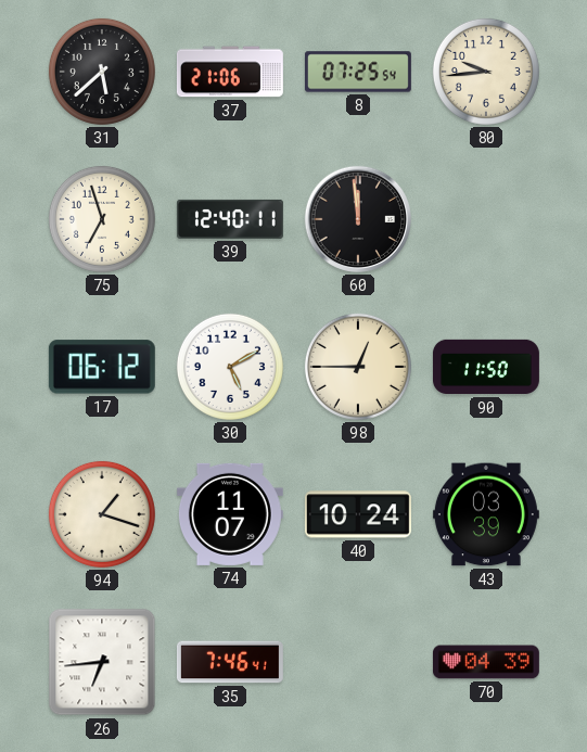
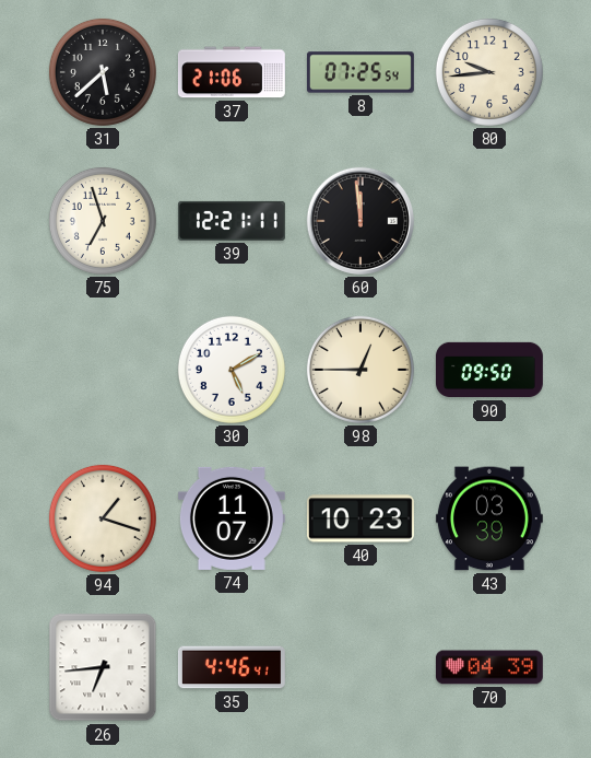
39: 12:40 -> 12:21
17: 06:12 -> none
90: 11:50 -> 09:50
40: 10:24 -> 10:23
35: 7:46 -> 4:46
